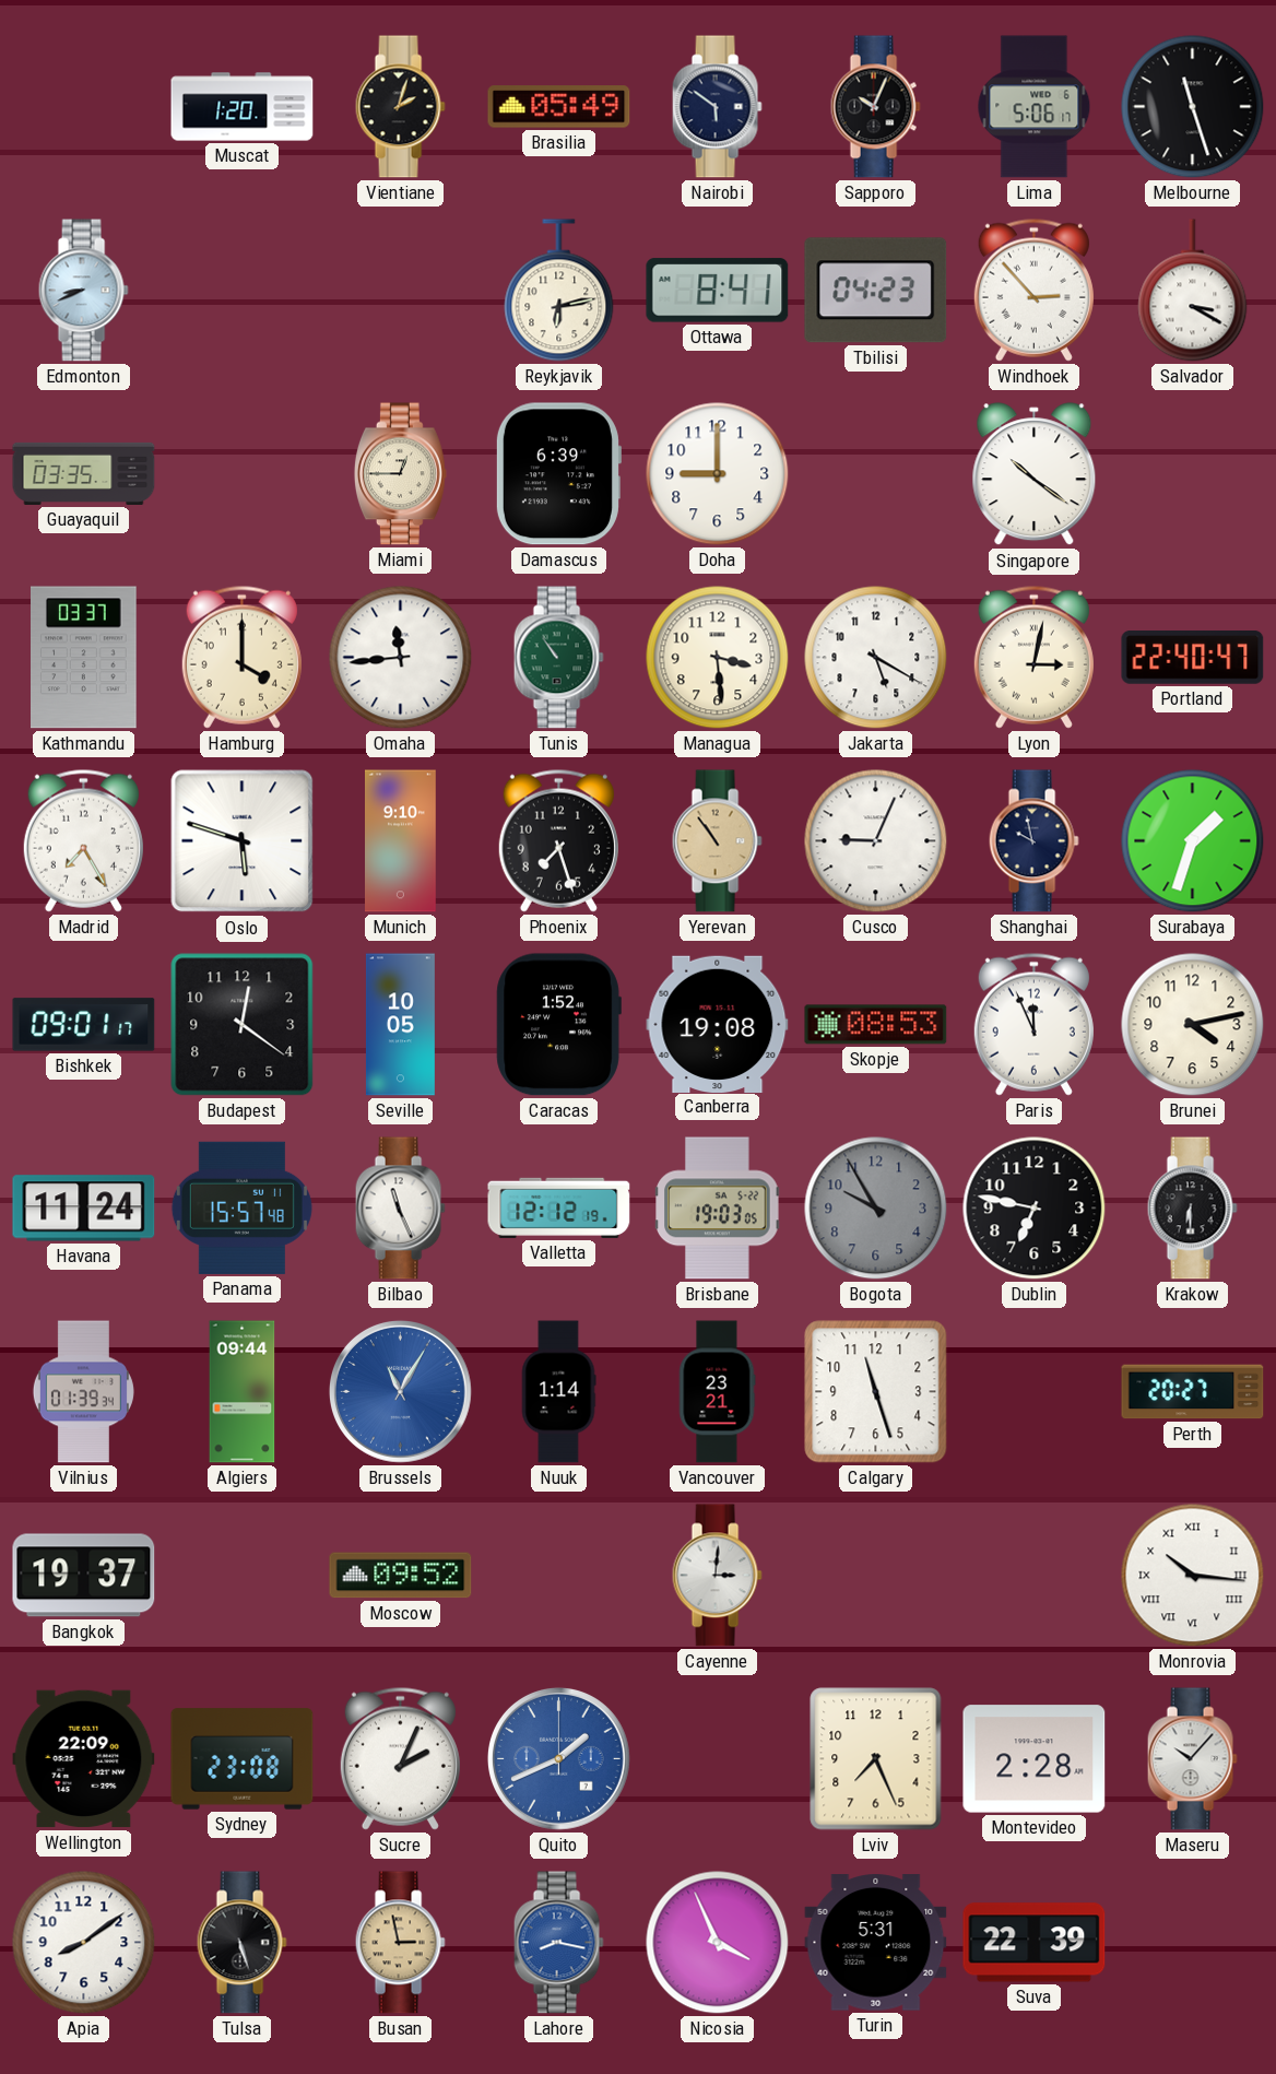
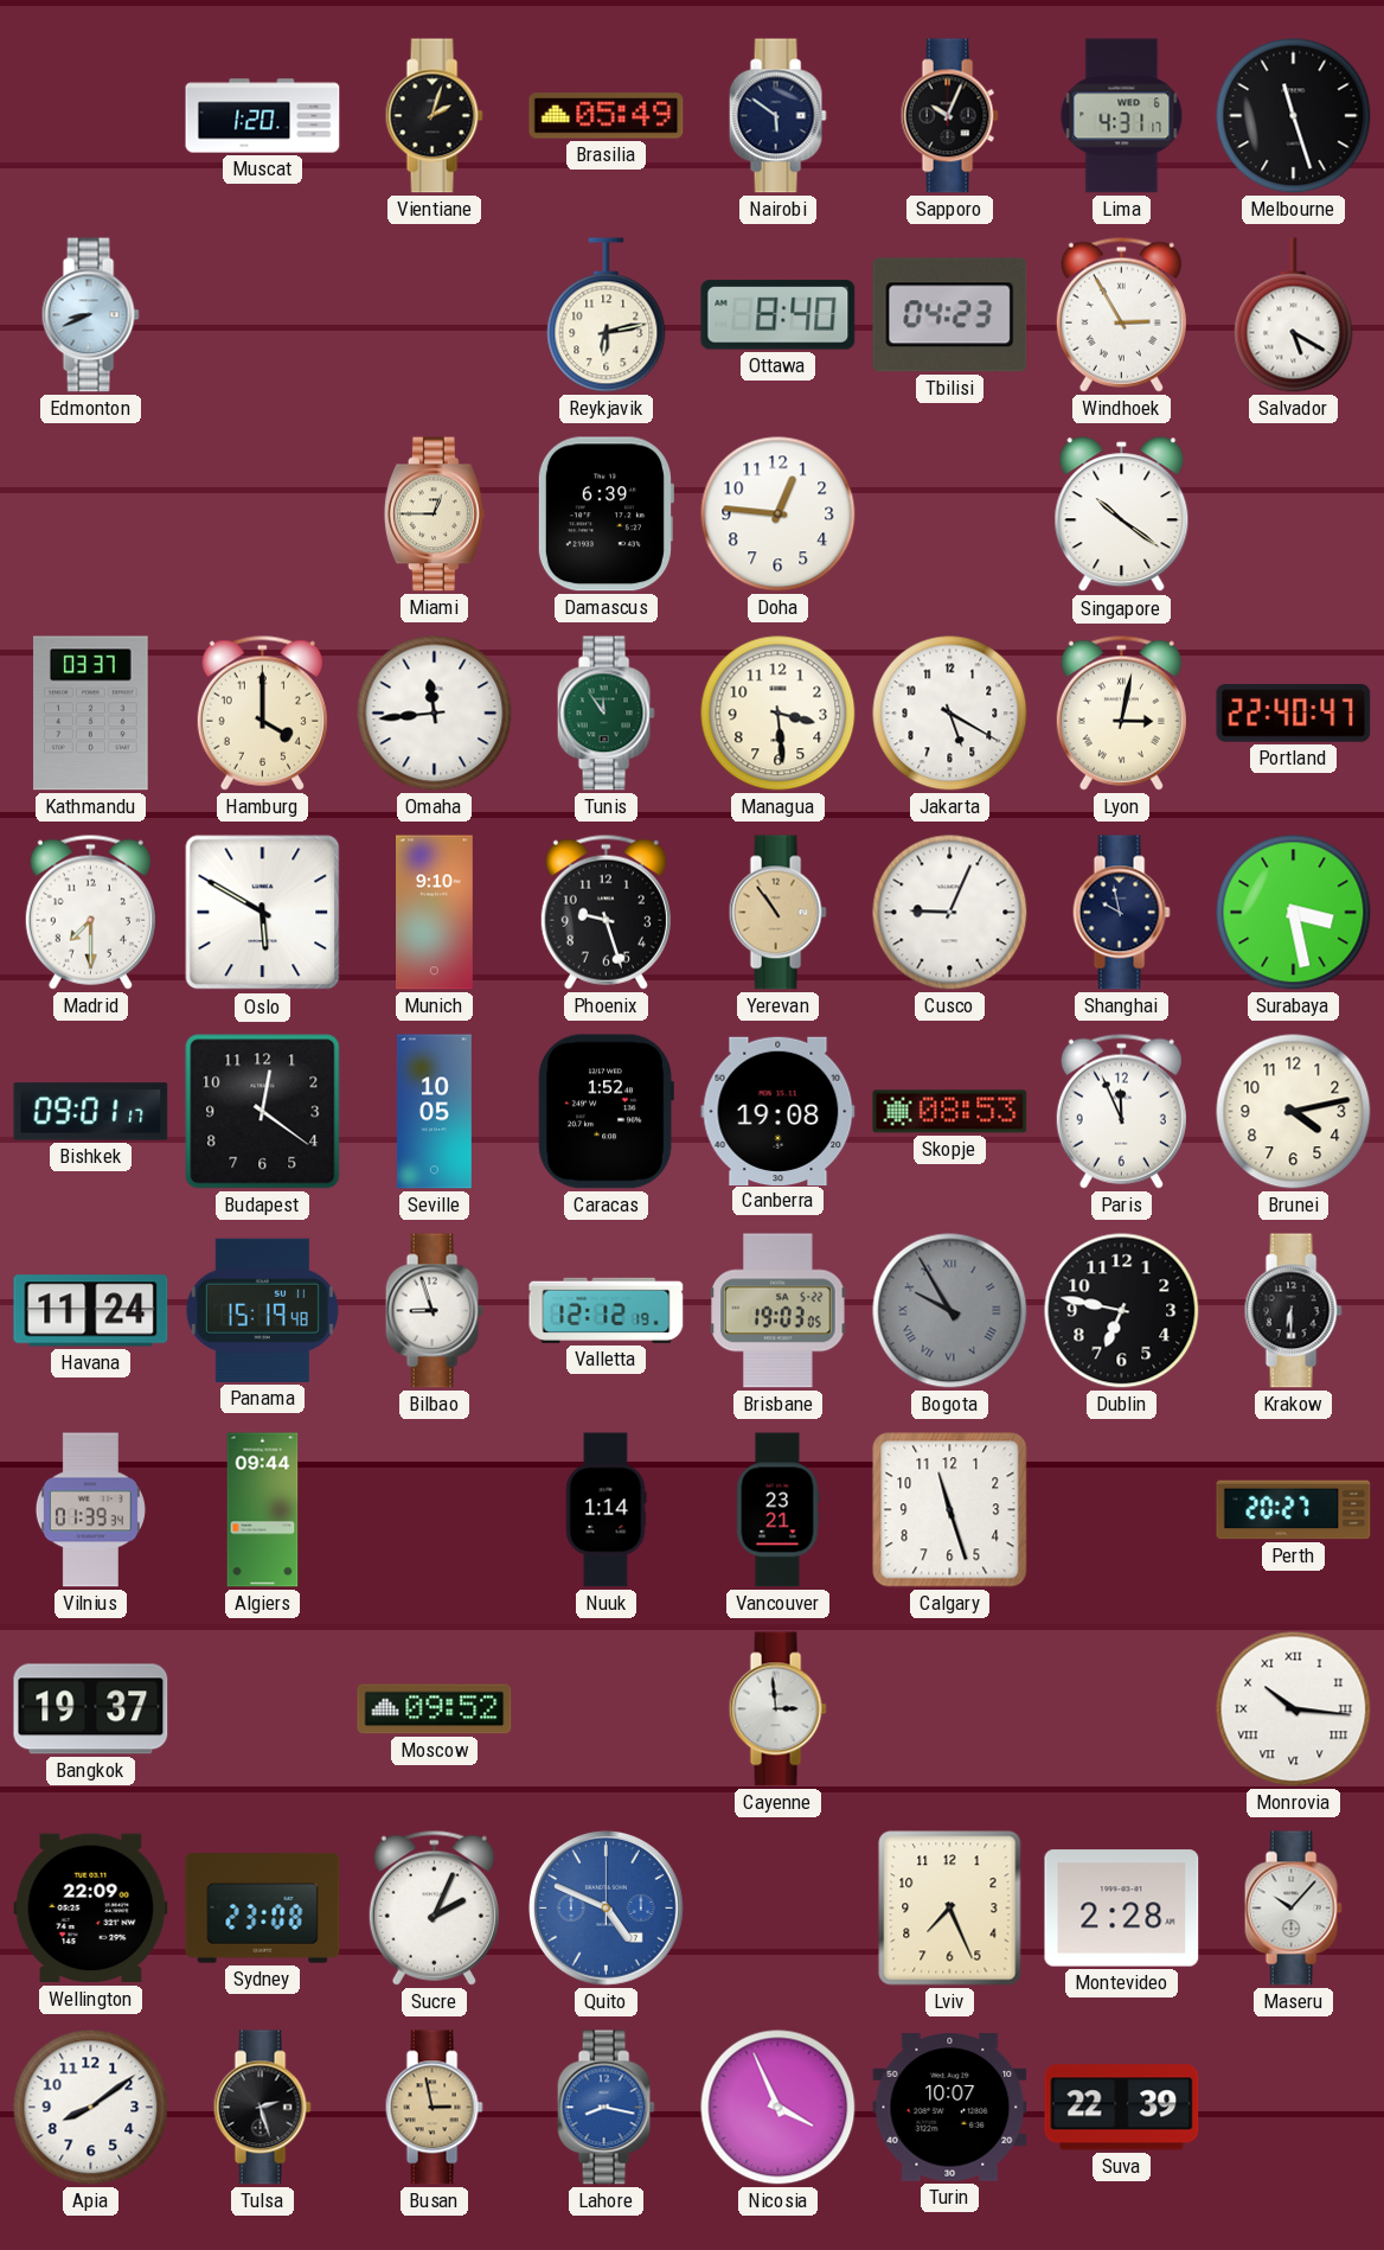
Lima: 5:06 -> 4:31
Ottawa: 8:41 -> 8:40
Windhoek: 2:53 -> 2:55
Salvador: 3:20 -> 5:20
Guayaquil: 03:35 -> none
Doha: 9:00 -> 12:46
Tunis: 10:54 -> 11:54
Madrid: 7:25 -> 7:30
Oslo: 5:48 -> 5:50
Phoenix: 7:27 -> 9:27
Surabaya: 1:33 -> 3:28
Panama: 15:57 -> 15:19
Bilbao: 11:26 -> 8:57
Bogota numerals: Arabic -> Roman
Brussels: 11:05 -> none
Cayenne: 3:01 -> 2:59
Quito: 1:41 -> 4:49
Tulsa: 5:27 -> 2:27
Turin: 5:31 -> 10:07
